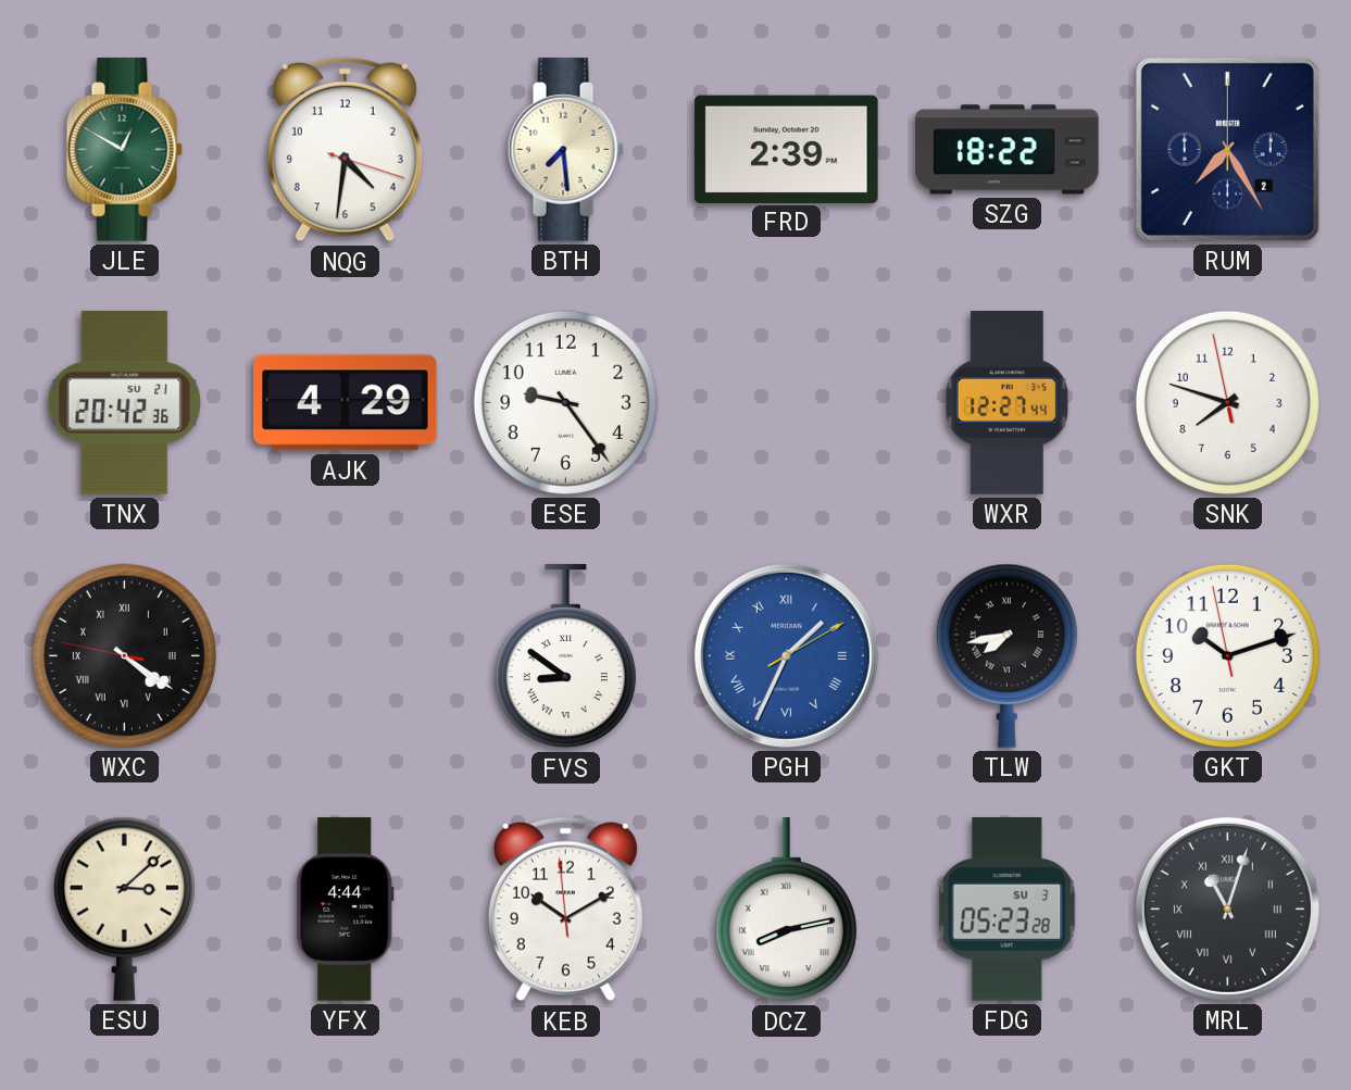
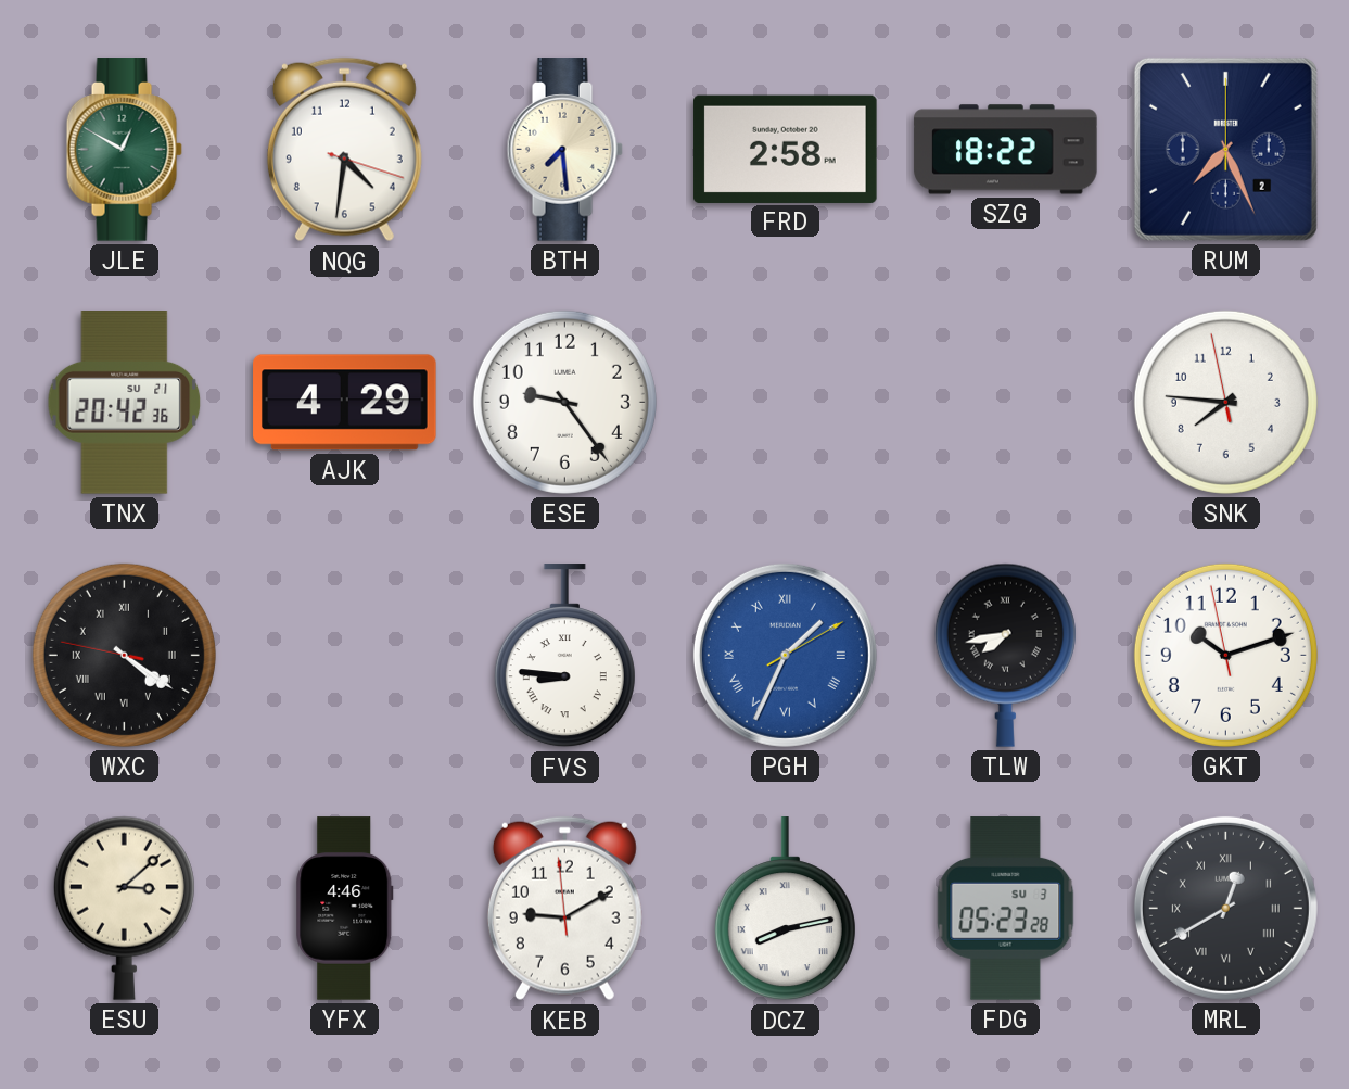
FRD: 2:39 -> 2:58
RUM: 7:25 -> 7:26
WXR: 12:27 -> none
SNK: 7:47 -> 7:45
FVS: 8:51 -> 8:46
YFX: 4:44 -> 4:46
KEB: 10:09 -> 9:09
MRL: 11:03 -> 12:40
